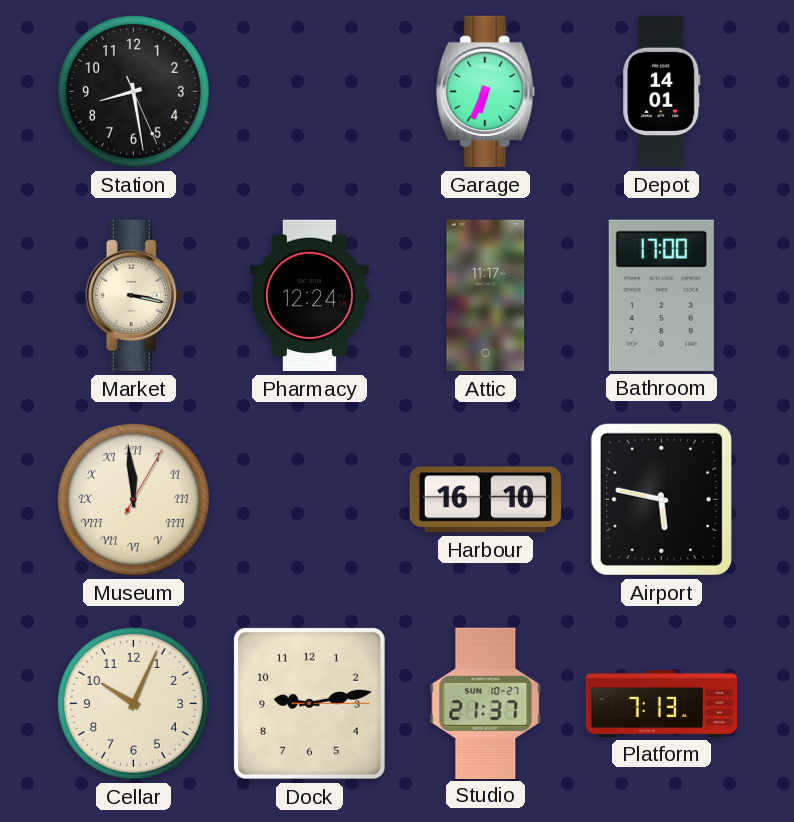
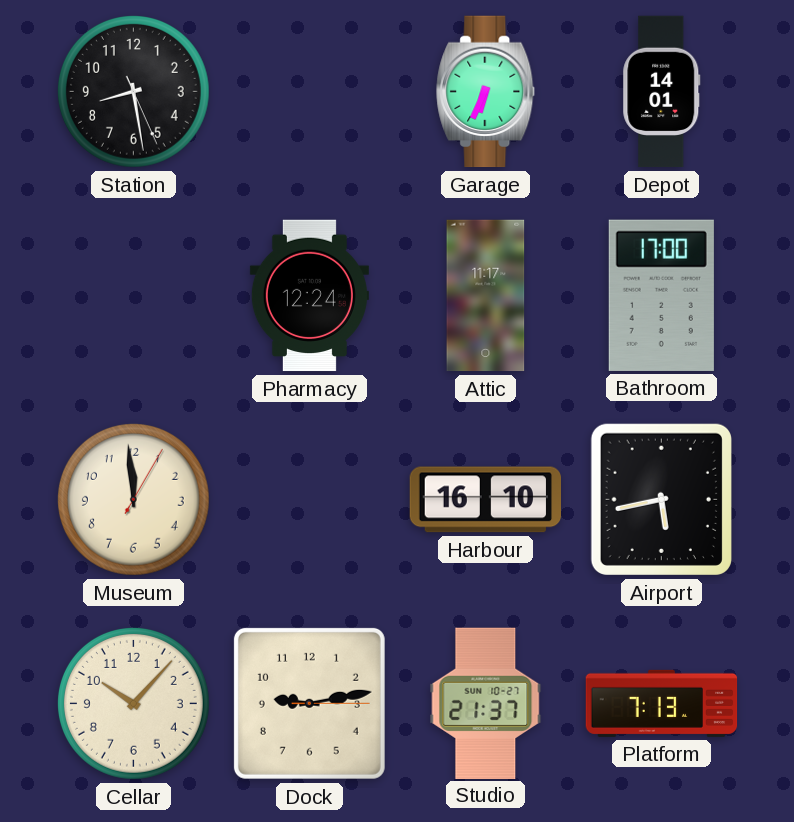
Market: 3:17 -> none
Museum numerals: Roman -> Arabic
Airport: 5:47 -> 5:43
Cellar: 10:04 -> 10:07
